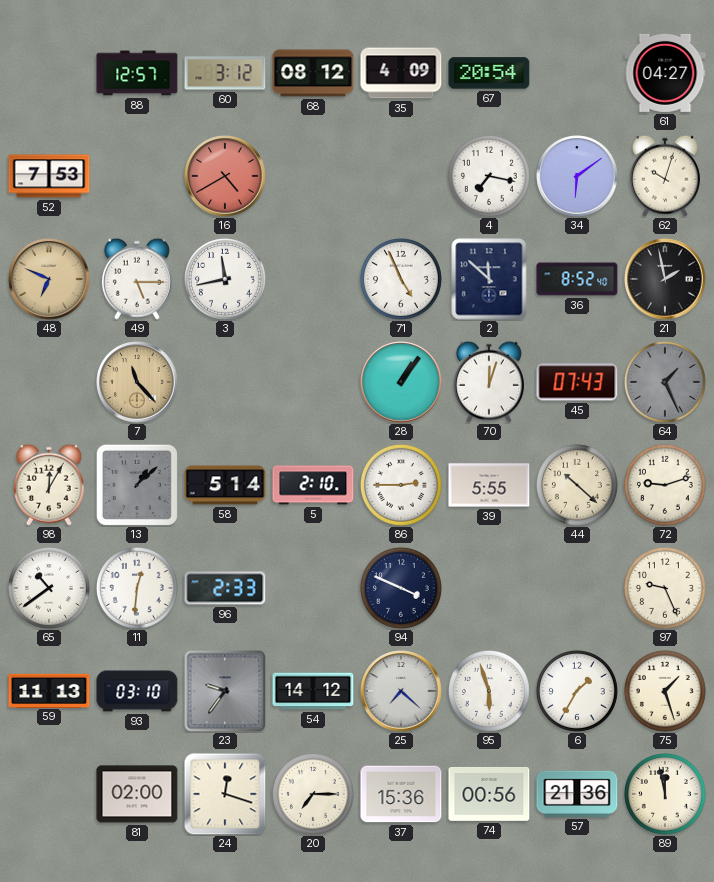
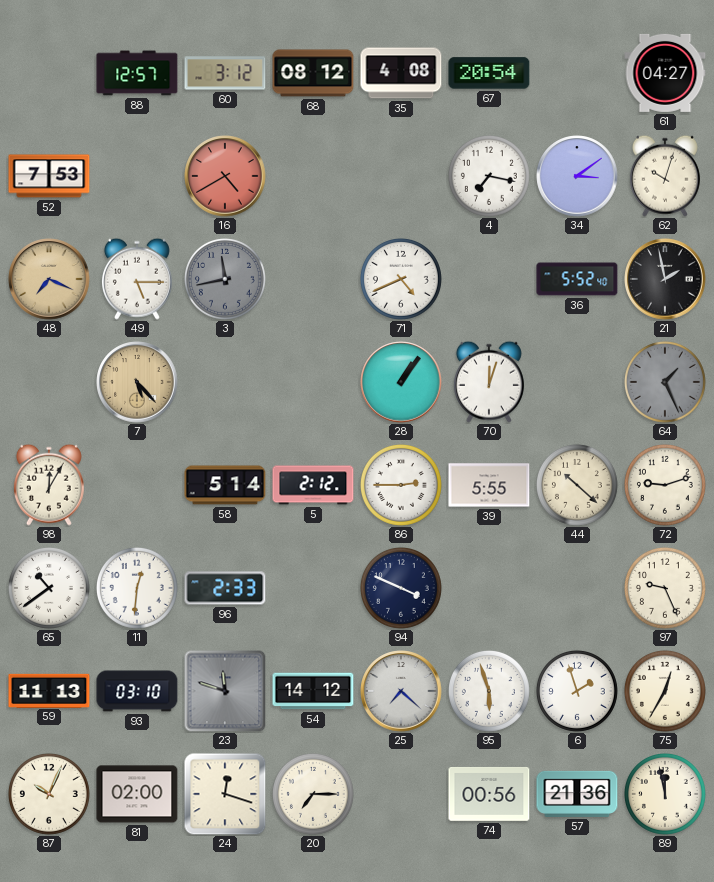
35: 4:09 -> 4:08
34: 6:09 -> 3:09
48: 6:49 -> 7:19
3 dial: white -> grey
71: 4:56 -> 4:41
2: 11:52 -> none
36: 8:52 -> 5:52
7: 11:23 -> 5:23
45: 07:43 -> none
13: 1:08 -> none
5: 2:10 -> 2:12
23: 9:36 -> 11:48
6: 1:35 -> 1:57
75: 1:27 -> 12:35
87: none -> 10:04
37: 15:36 -> none
